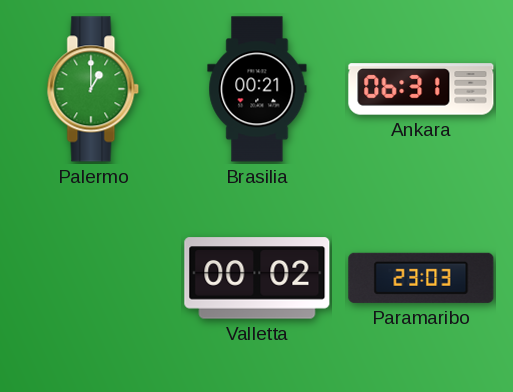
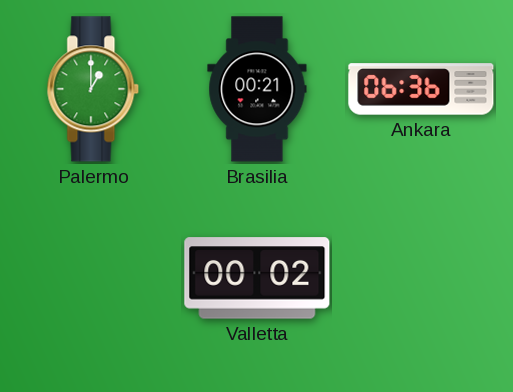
Ankara: 06:31 -> 06:36
Paramaribo: 23:03 -> none
